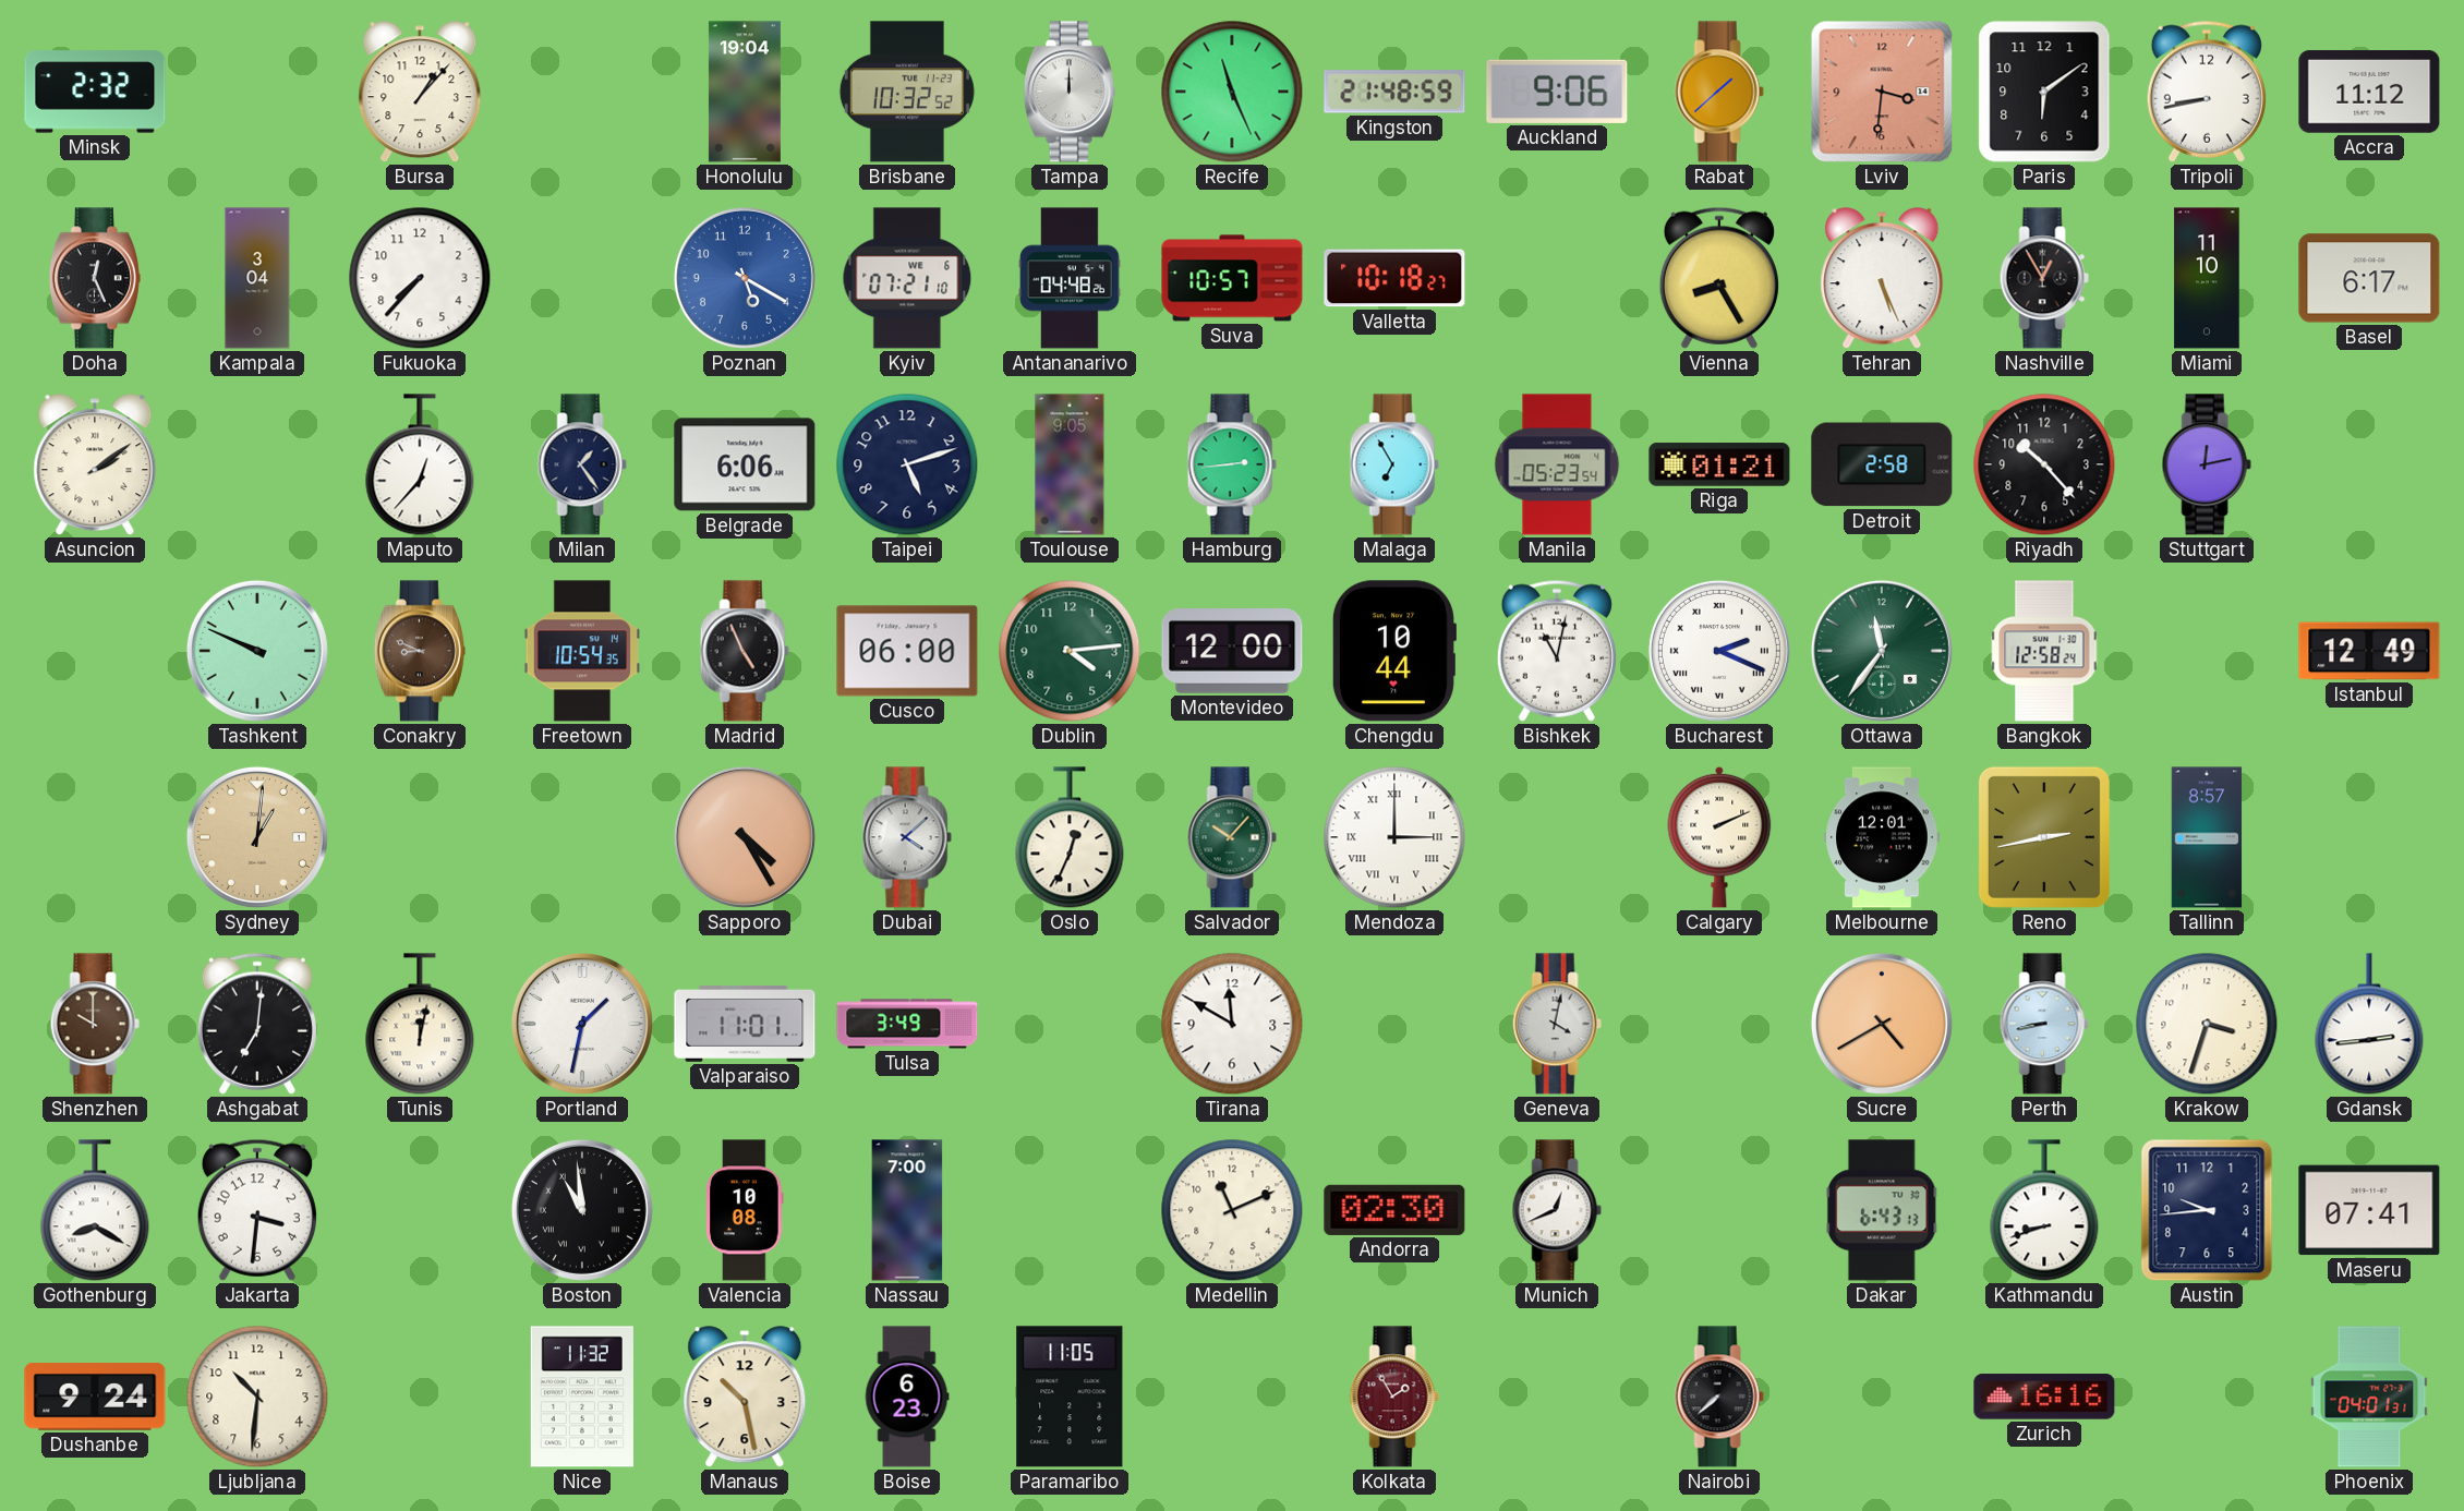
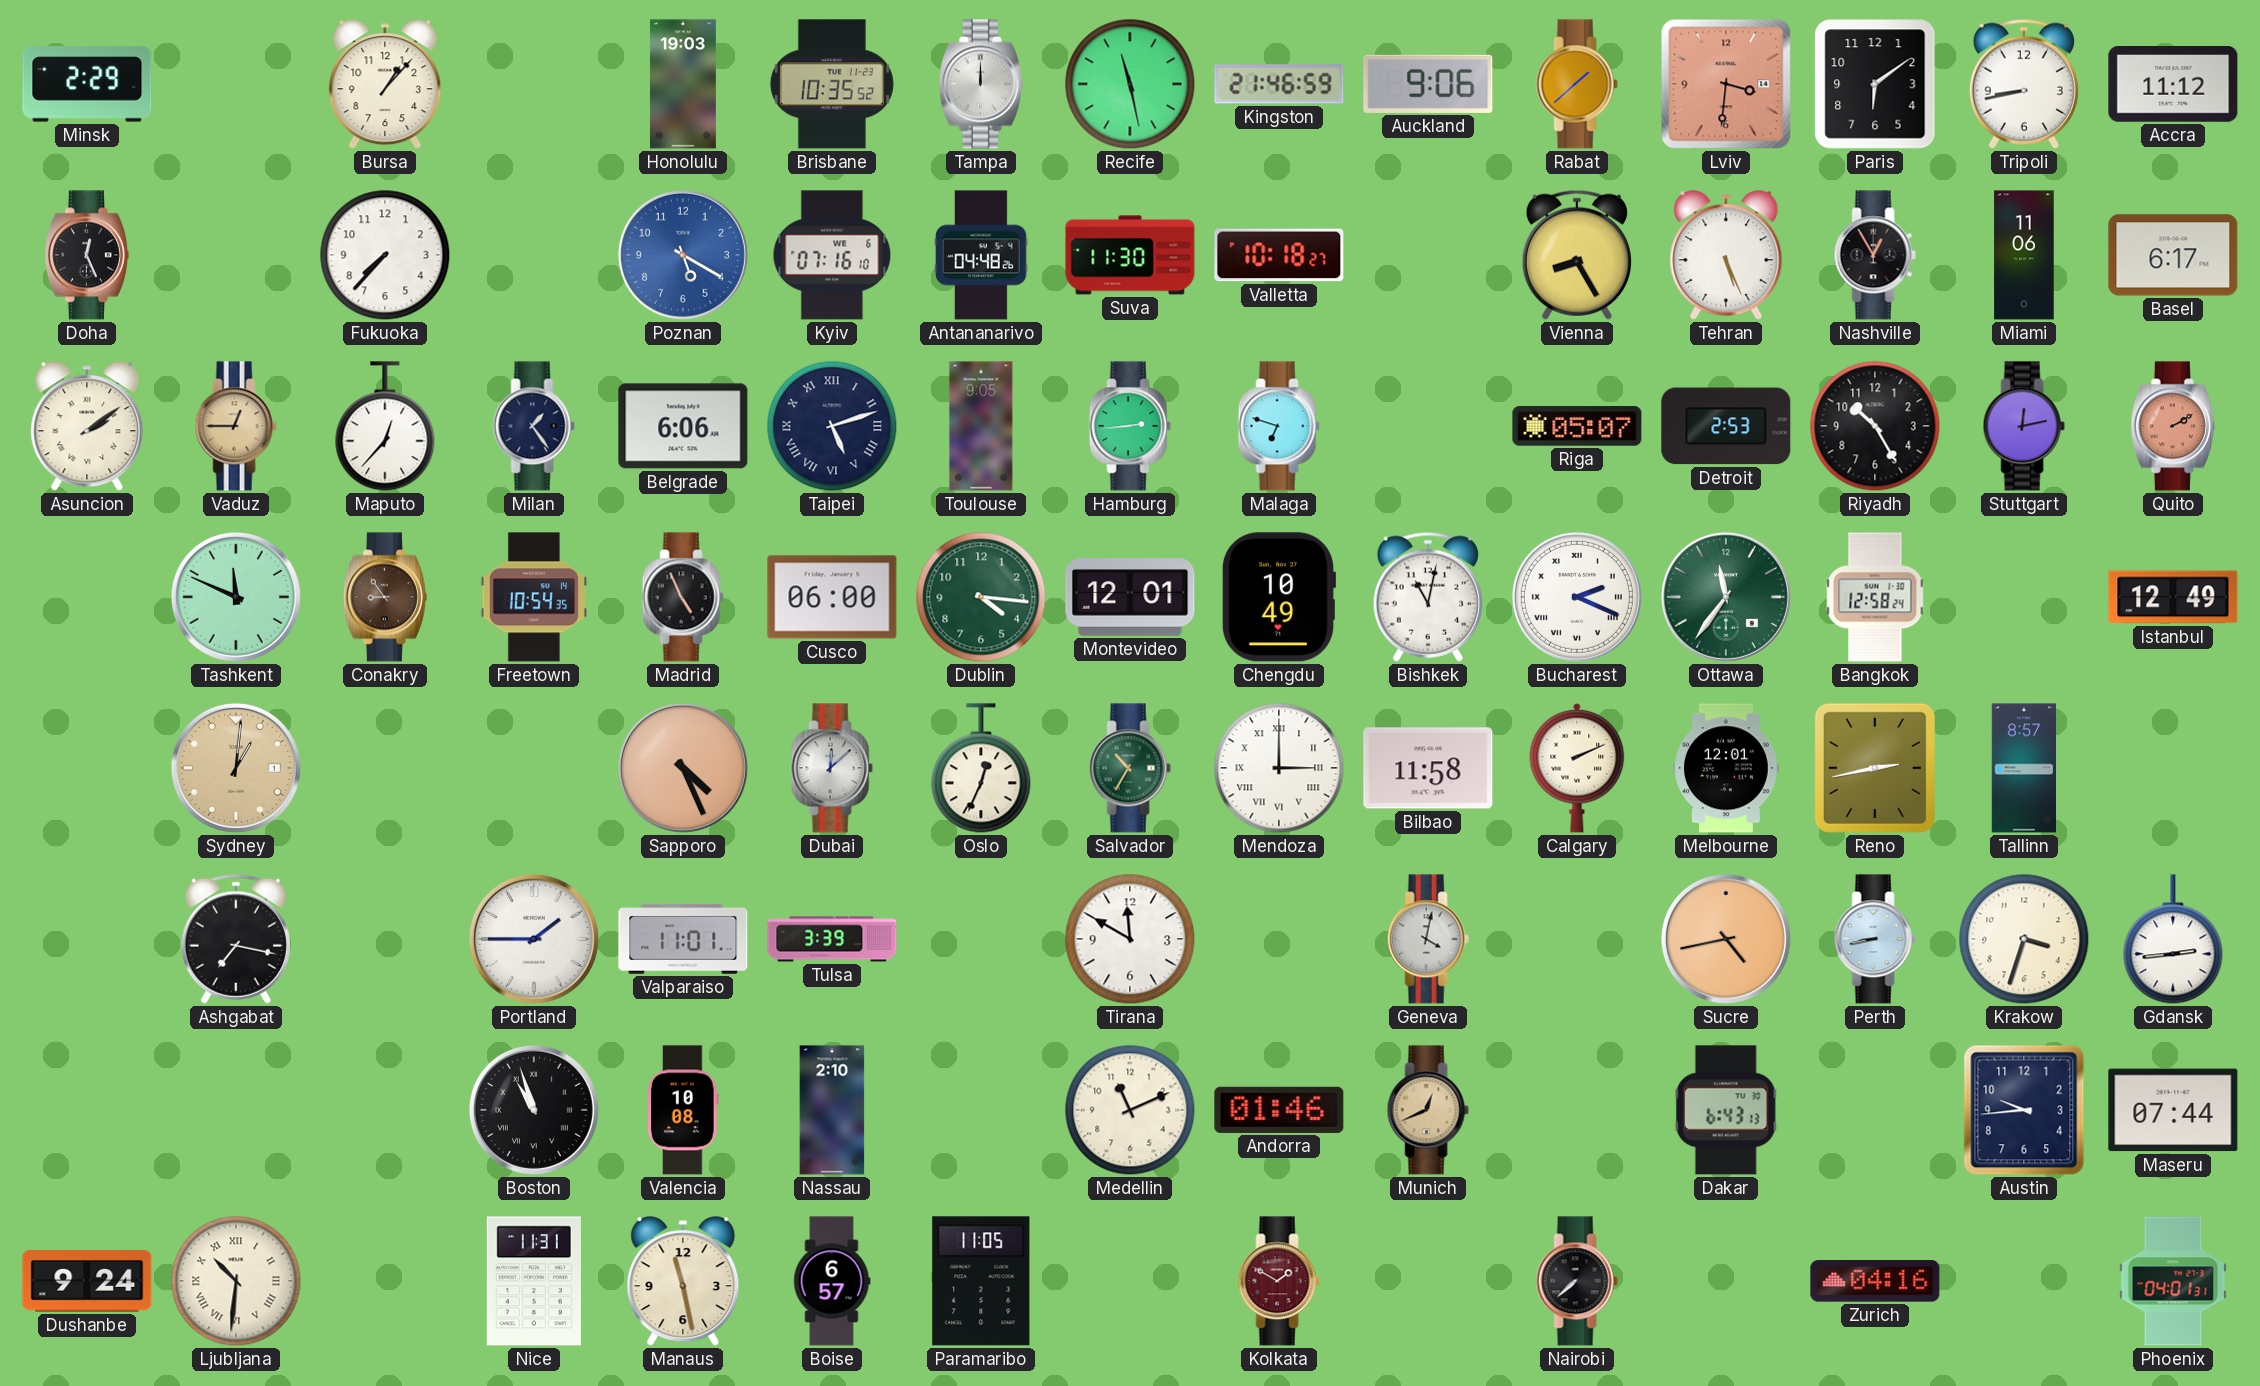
Minsk: 2:32 -> 2:29
Honolulu: 19:04 -> 19:03
Brisbane: 10:32 -> 10:35
Recife: 11:26 -> 11:28
Kingston: 21:48 -> 21:46
Kampala: 3:04 -> none
Kyiv: 07:21 -> 07:16
Suva: 10:57 -> 11:30
Miami: 11:10 -> 11:06
Vaduz: none -> 12:45
Taipei numerals: Arabic -> Roman
Malaga: 6:55 -> 6:48
Manila: 05:23 -> none
Riga: 01:21 -> 05:07
Detroit: 2:58 -> 2:53
Riyadh: 10:23 -> 10:25
Quito: none -> 2:10
Tashkent: 9:49 -> 11:49
Conakry: 8:49 -> 8:54
Dublin: 4:14 -> 4:16
Montevideo: 12:00 -> 12:01
Chengdu: 10:44 -> 10:49
Sapporo: 4:25 -> 4:26
Dubai: 4:08 -> 12:08
Salvador: 10:07 -> 10:35
Bilbao: none -> 11:58
Shenzhen: 10:00 -> none
Ashgabat: 7:01 -> 7:17
Tunis: 12:02 -> none
Portland: 1:32 -> 1:45
Tulsa: 3:49 -> 3:39
Sucre: 4:40 -> 4:43
Gothenburg: 8:20 -> none
Jakarta: 3:31 -> none
Boston: 10:59 -> 10:57
Nassau: 7:00 -> 2:10
Andorra: 02:30 -> 01:46
Munich dial: white -> champagne
Kathmandu: 8:42 -> none
Maseru: 07:41 -> 07:44
Ljubljana numerals: Arabic -> Roman
Nice: 11:32 -> 11:31
Manaus: 10:28 -> 11:28
Boise: 6:23 -> 6:57
Kolkata: 1:55 -> 1:50
Zurich: 16:16 -> 04:16
